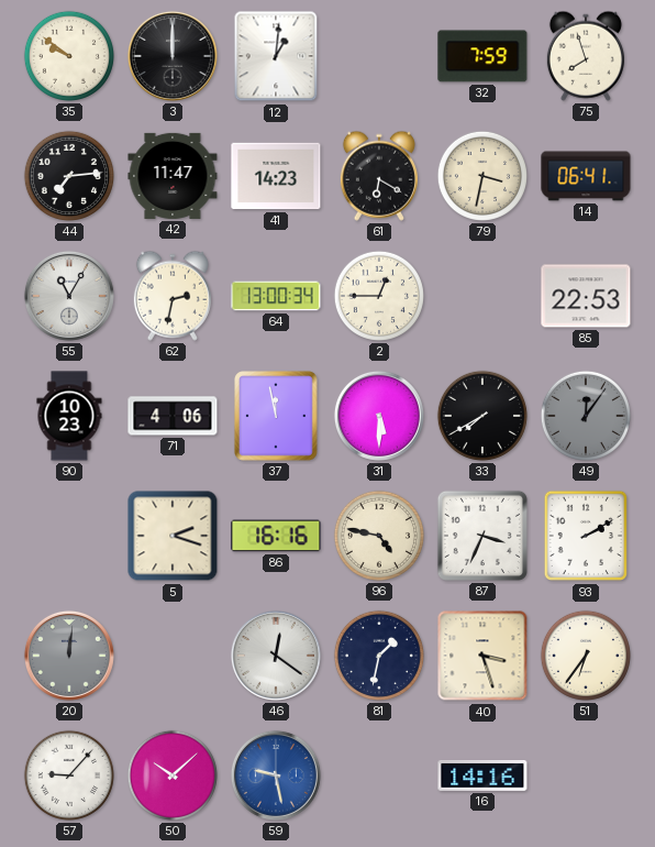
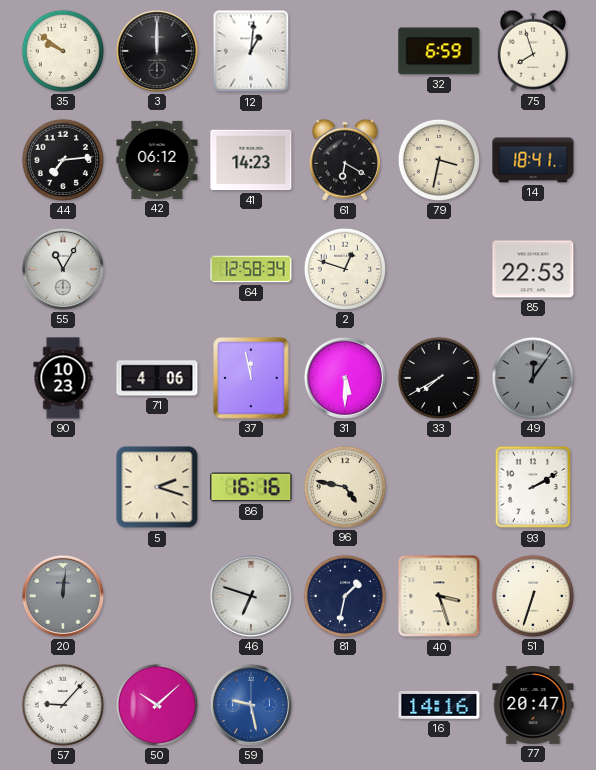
32: 7:59 -> 6:59
42: 11:47 -> 06:12
14: 06:41 -> 18:41
62: 2:32 -> none
64: 13:00 -> 12:58
2: 12:45 -> 12:48
87: 3:34 -> none
46: 12:21 -> 6:48
51: 6:36 -> 6:33
77: none -> 20:47
